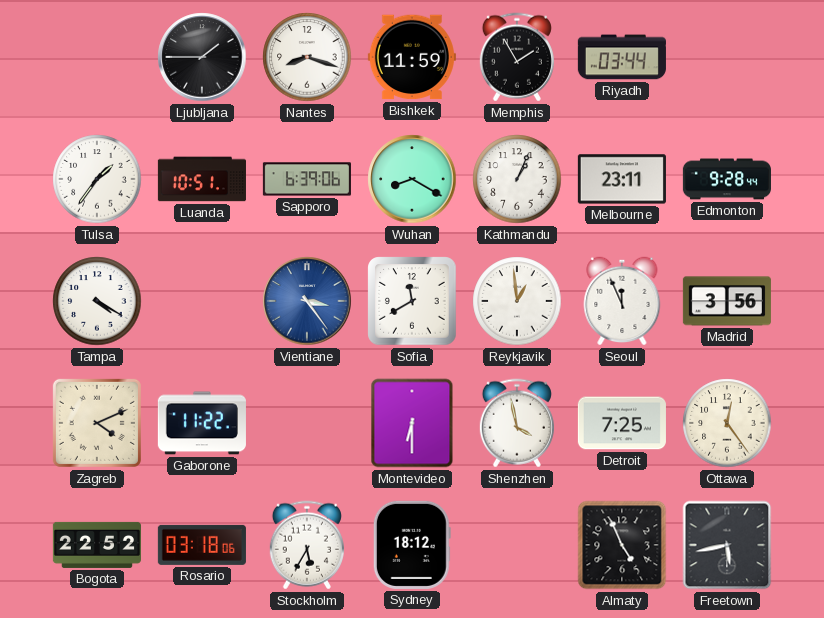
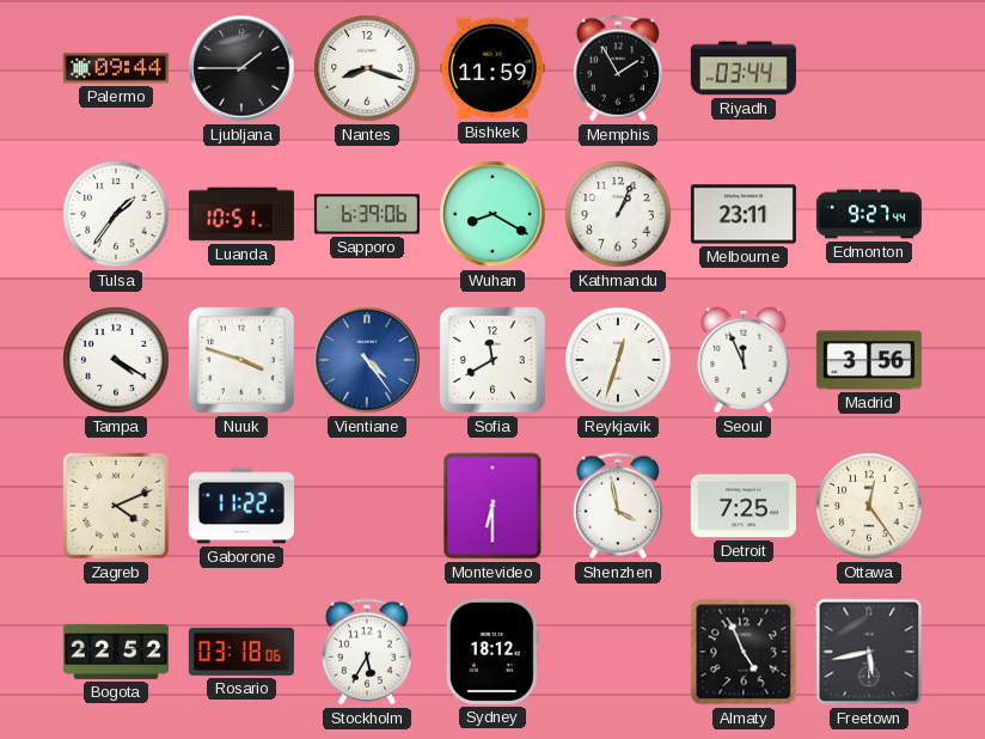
Palermo: none -> 09:44
Edmonton: 9:28 -> 9:27
Nuuk: none -> 3:48
Vientiane: 3:24 -> 4:24
Reykjavik: 12:59 -> 12:33
